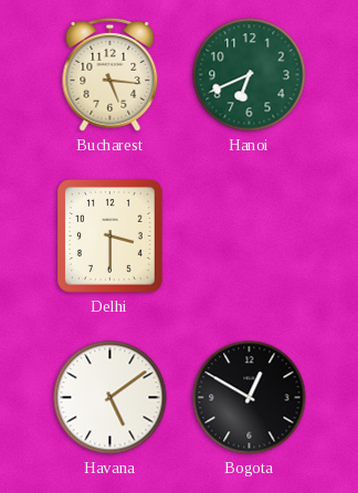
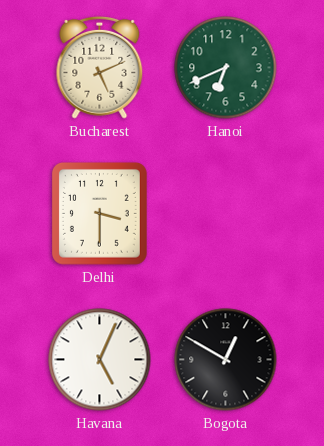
Bucharest: 5:16 -> 5:11
Havana: 5:09 -> 5:04
